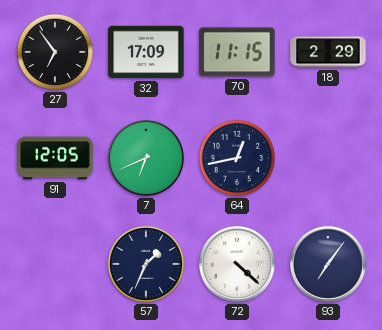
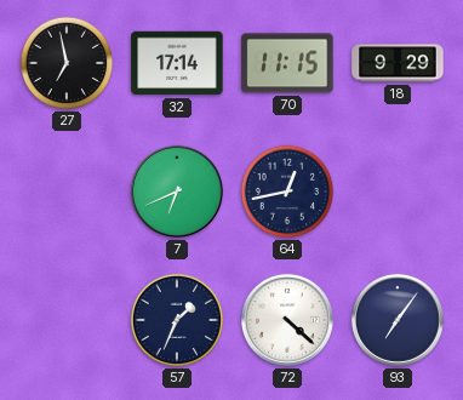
27: 6:54 -> 6:58
32: 17:09 -> 17:14
18: 2:29 -> 9:29
91: 12:05 -> none
